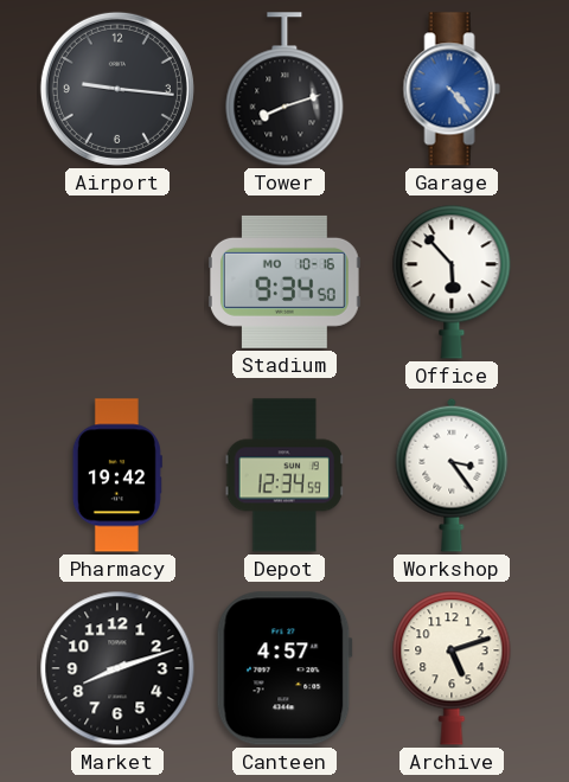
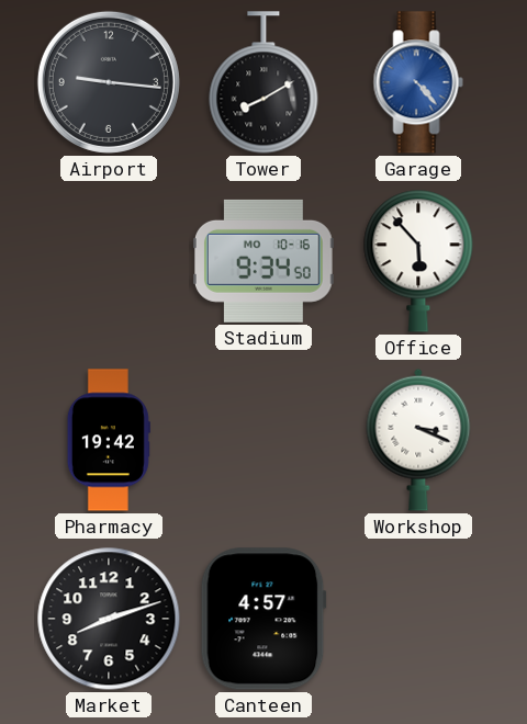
Tower: 8:12 -> 8:10
Depot: 12:34 -> none
Workshop: 3:24 -> 3:19
Archive: 5:12 -> none
